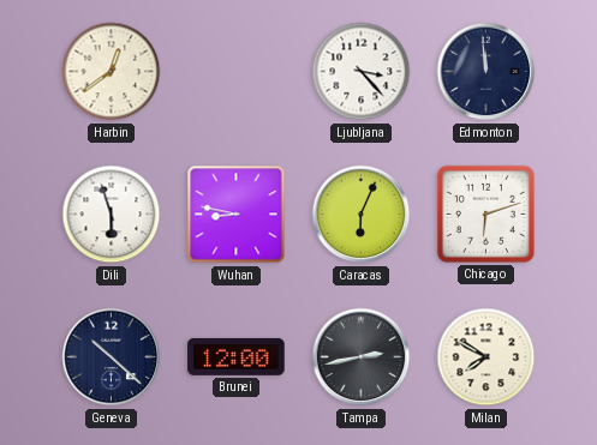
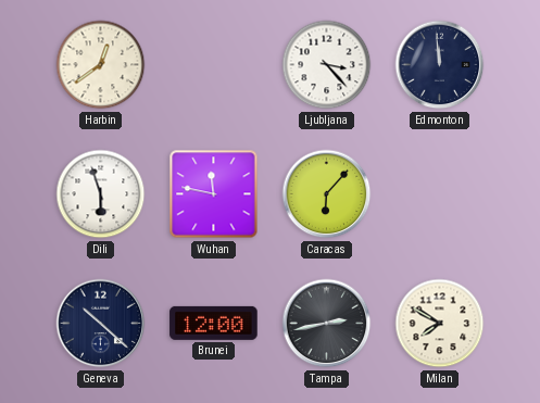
Wuhan: 8:47 -> 11:47
Caracas: 6:04 -> 6:07
Chicago: 6:12 -> none
